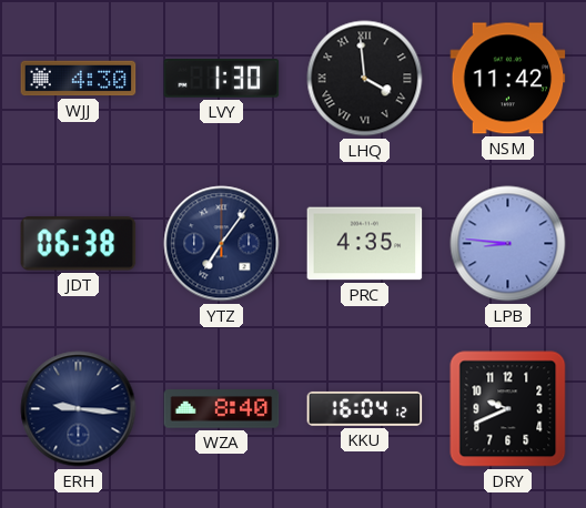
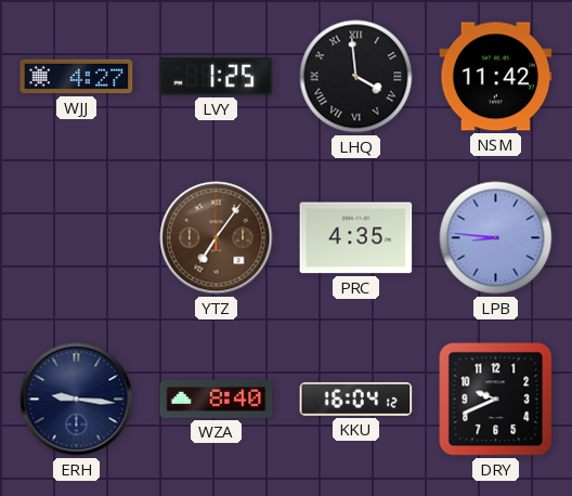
WJJ: 4:30 -> 4:27
LVY: 1:30 -> 1:25
JDT: 06:38 -> none
YTZ dial: navy -> brown
